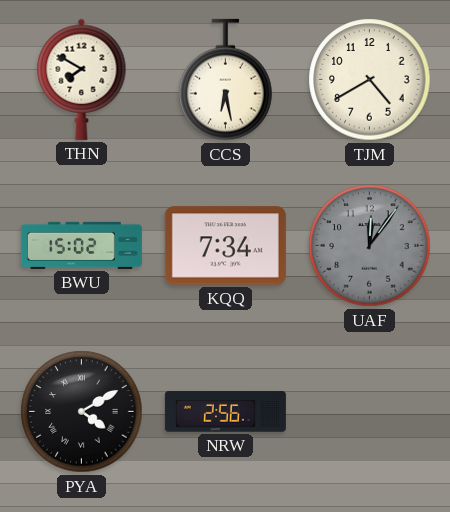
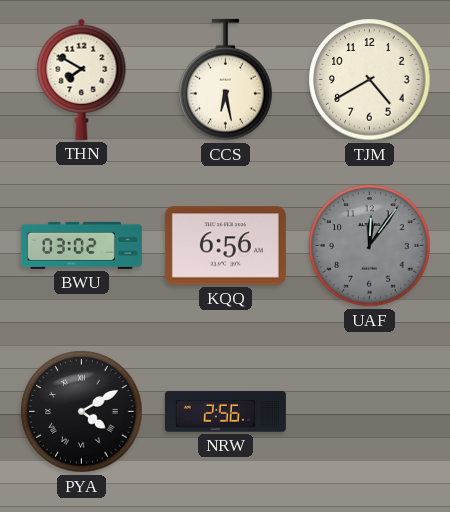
BWU: 15:02 -> 03:02
KQQ: 7:34 -> 6:56
